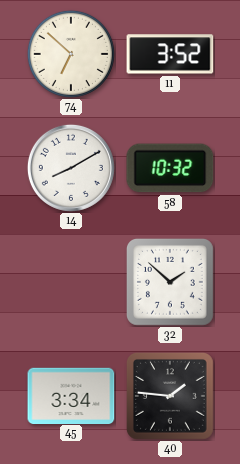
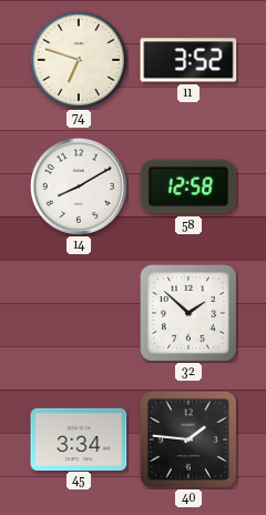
74: 6:52 -> 6:48
58: 10:32 -> 12:58
